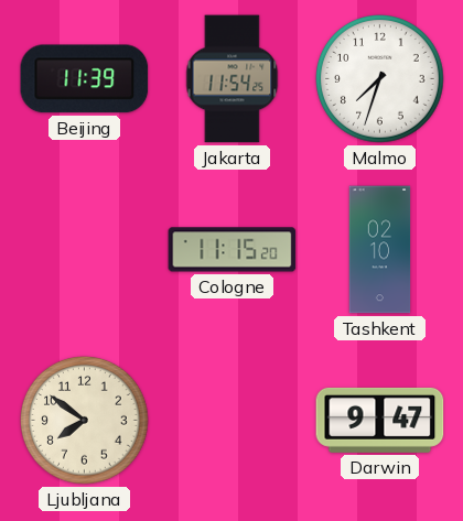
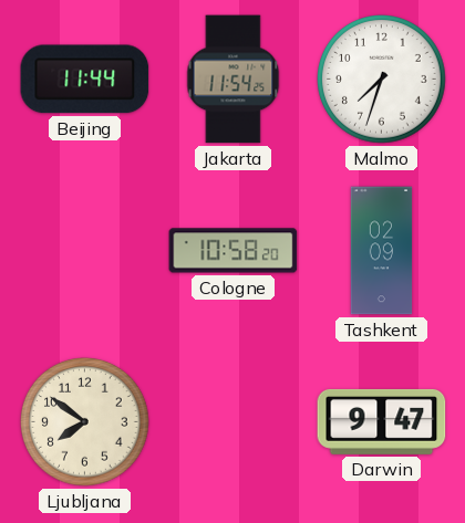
Beijing: 11:39 -> 11:44
Cologne: 11:15 -> 10:58
Tashkent: 02:10 -> 02:09
